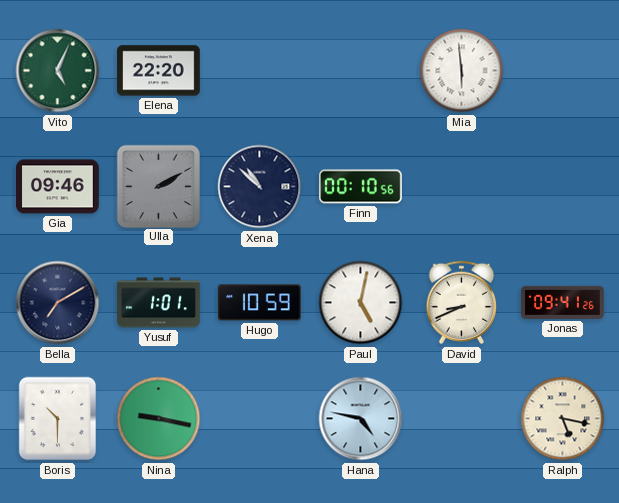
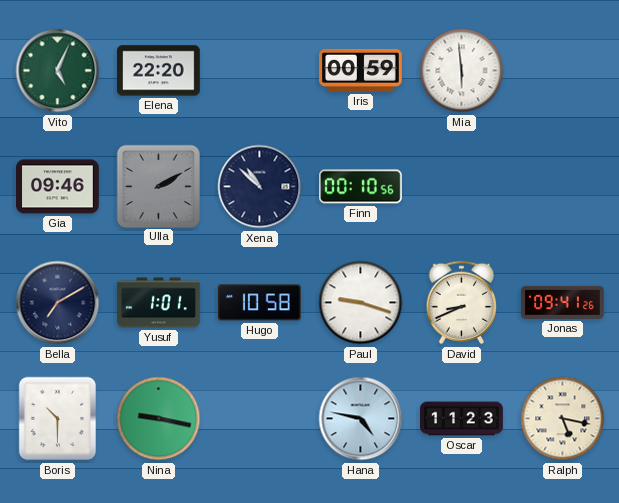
Iris: none -> 00:59
Hugo: 10:59 -> 10:58
Paul: 5:02 -> 9:18
Oscar: none -> 11:23
